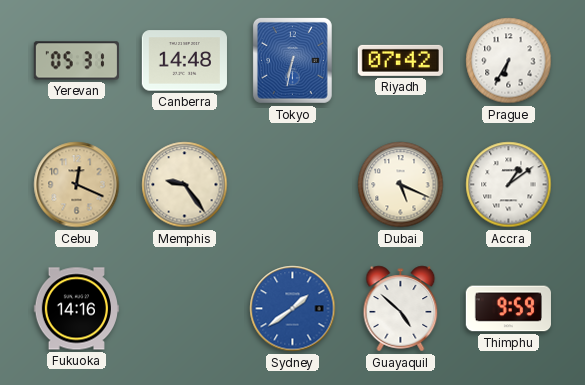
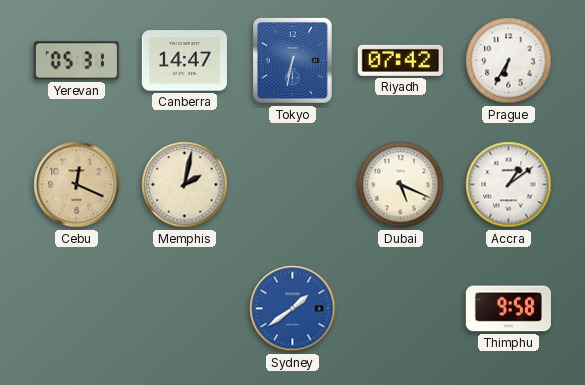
Canberra: 14:48 -> 14:47
Memphis: 9:24 -> 2:02
Fukuoka: 14:16 -> none
Guayaquil: 4:52 -> none
Thimphu: 9:59 -> 9:58
